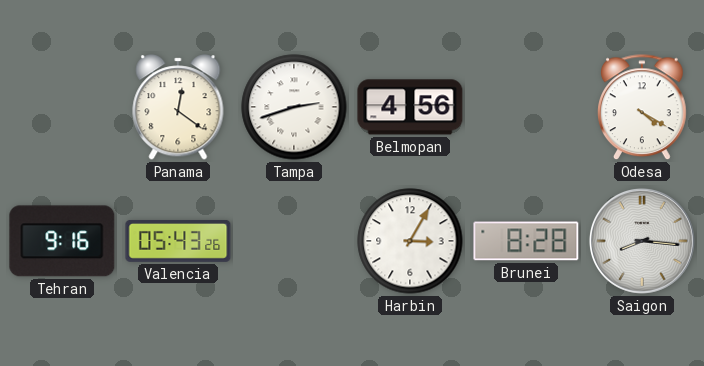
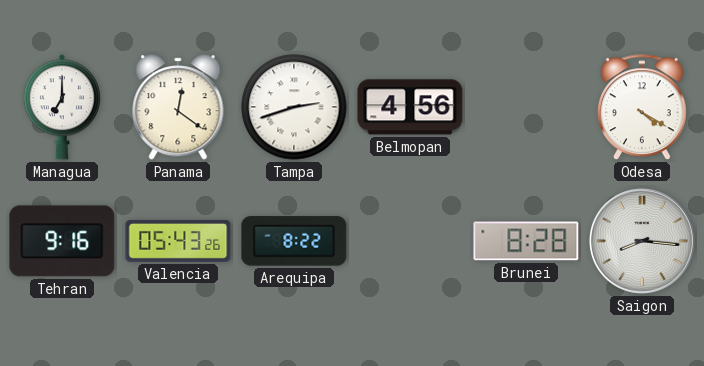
Managua: none -> 7:00
Arequipa: none -> 8:22
Harbin: 3:05 -> none
